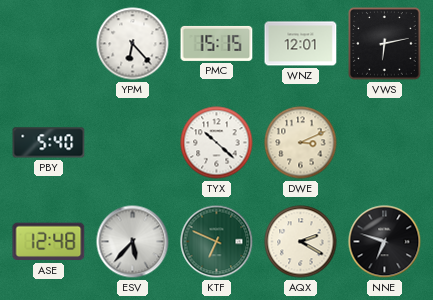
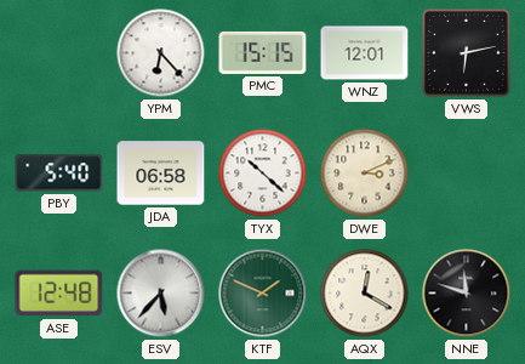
JDA: none -> 06:58
KTF: 6:49 -> 1:49
AQX: 2:20 -> 12:20
NNE: 6:48 -> 11:48
